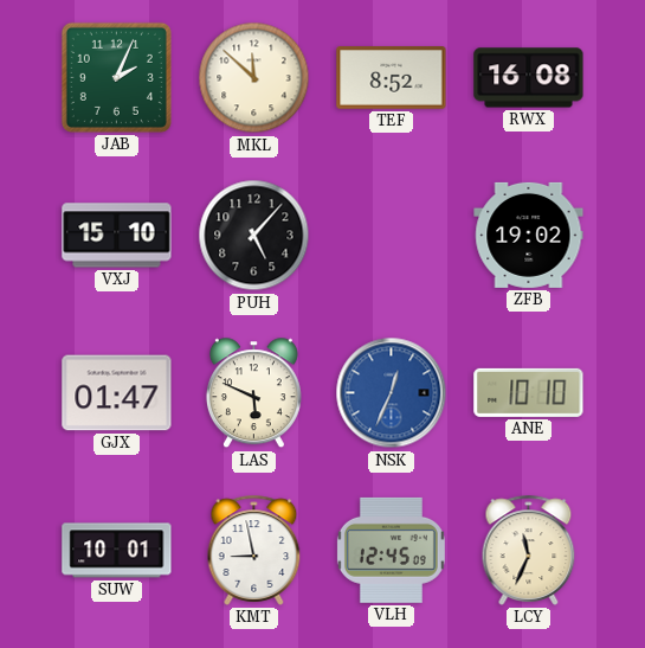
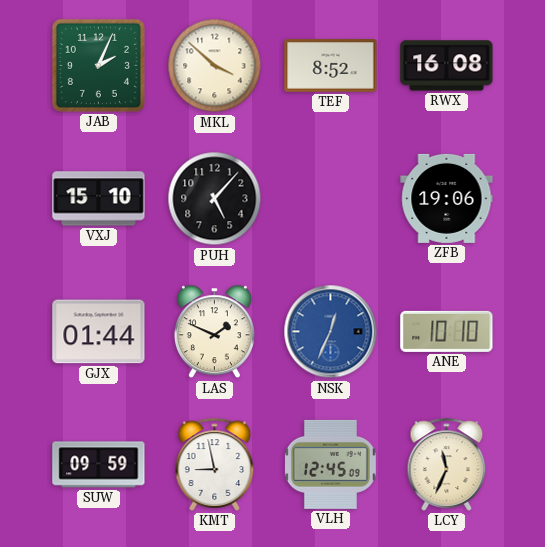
MKL: 11:52 -> 3:52
ZFB: 19:02 -> 19:06
GJX: 01:47 -> 01:44
LAS: 5:49 -> 1:49
SUW: 10:01 -> 09:59
